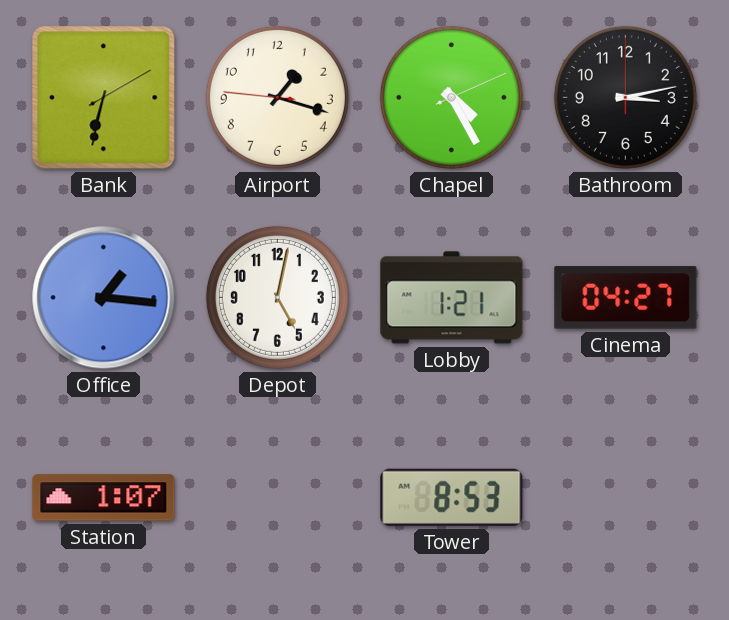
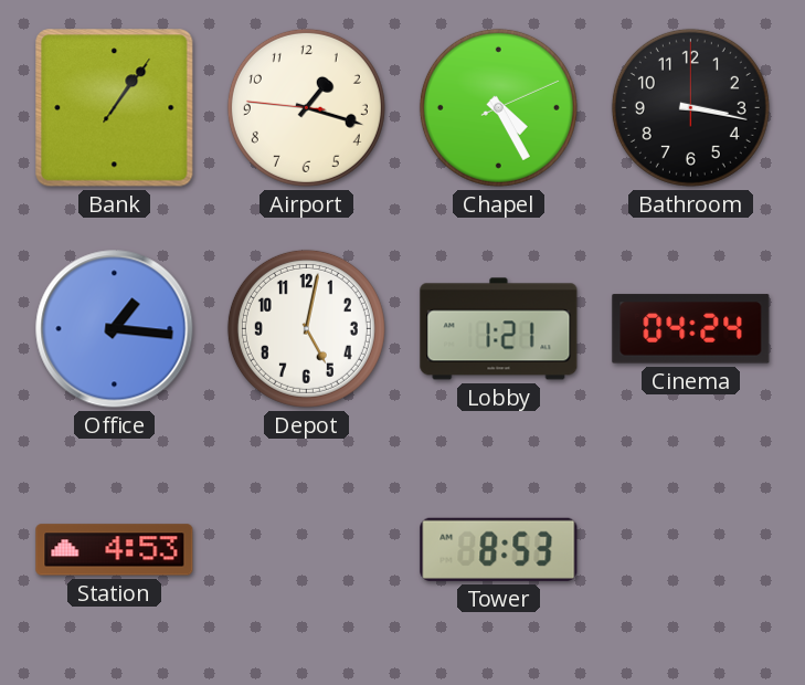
Bank: 6:32 -> 1:06
Bathroom: 3:13 -> 3:17
Cinema: 04:27 -> 04:24
Station: 1:07 -> 4:53
